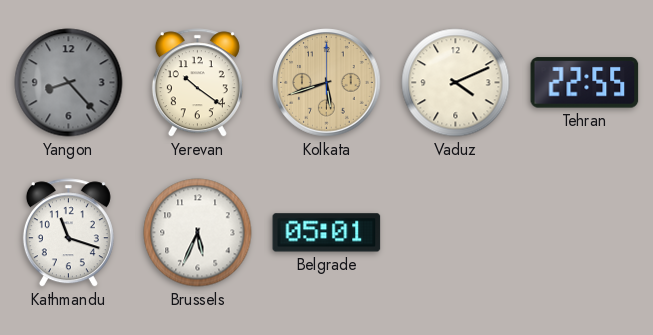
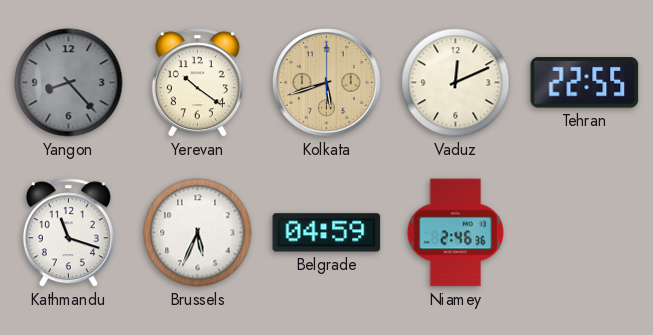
Vaduz: 4:11 -> 12:11
Belgrade: 05:01 -> 04:59
Niamey: none -> 2:46
